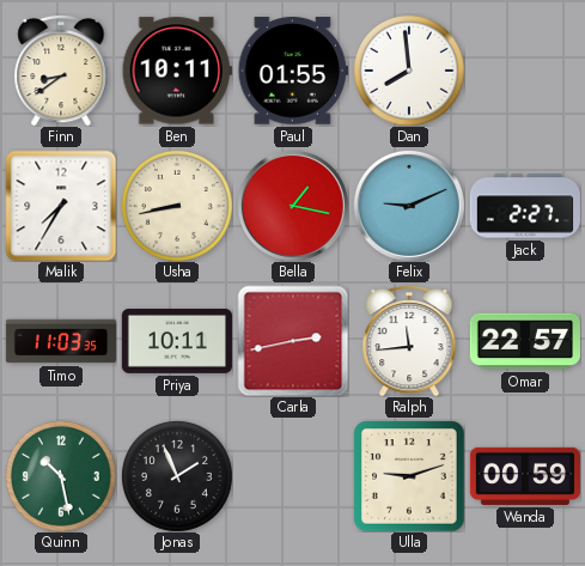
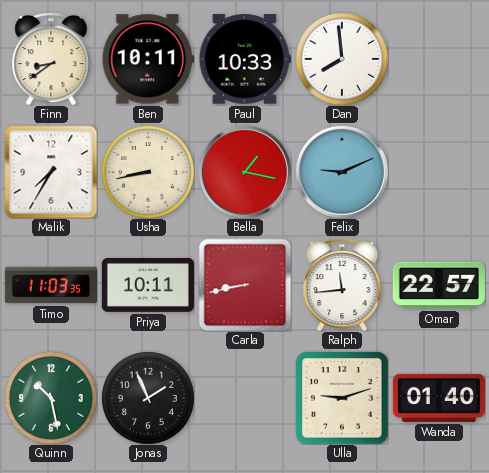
Paul: 01:55 -> 10:33
Jack: 2:27 -> none
Carla: 2:43 -> 8:43
Wanda: 00:59 -> 01:40
